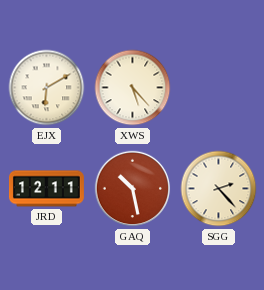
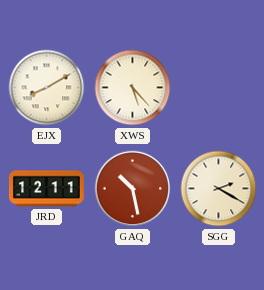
EJX: 6:10 -> 8:10
SGG: 2:23 -> 2:20
